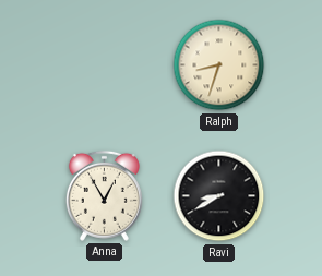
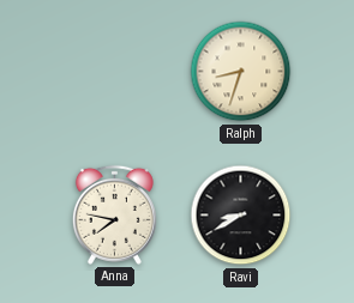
Anna: 12:55 -> 7:47
